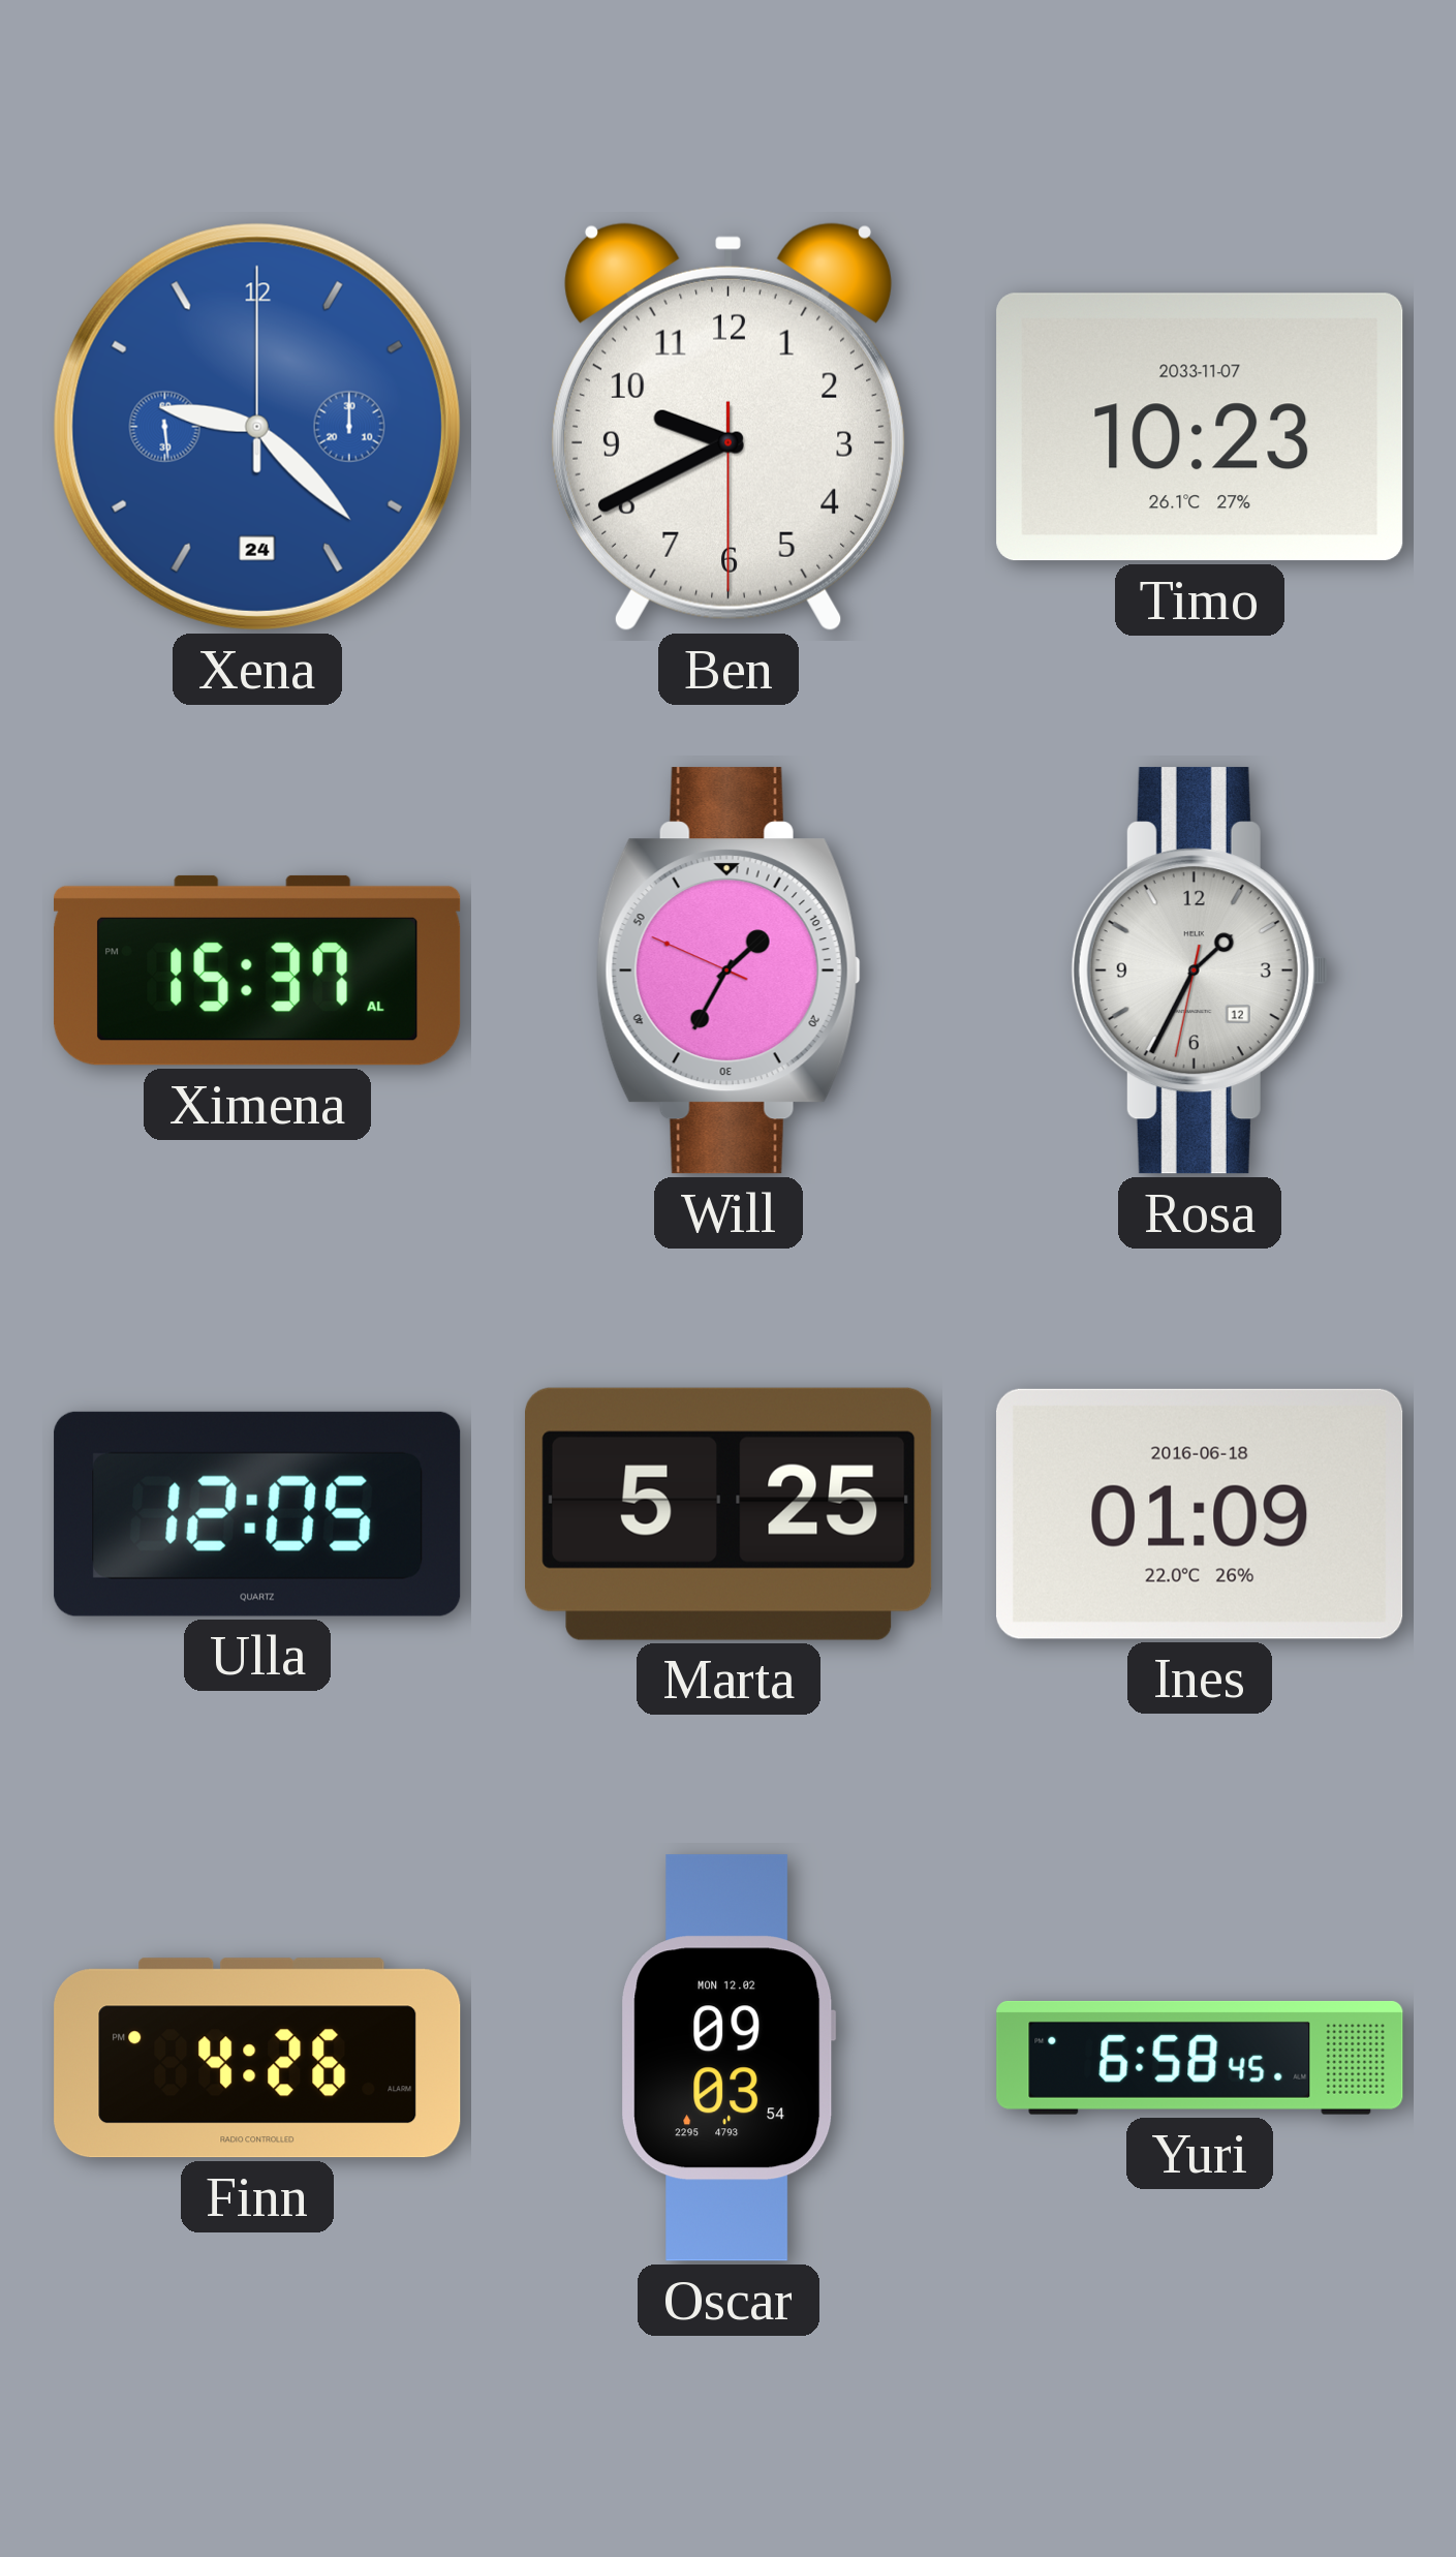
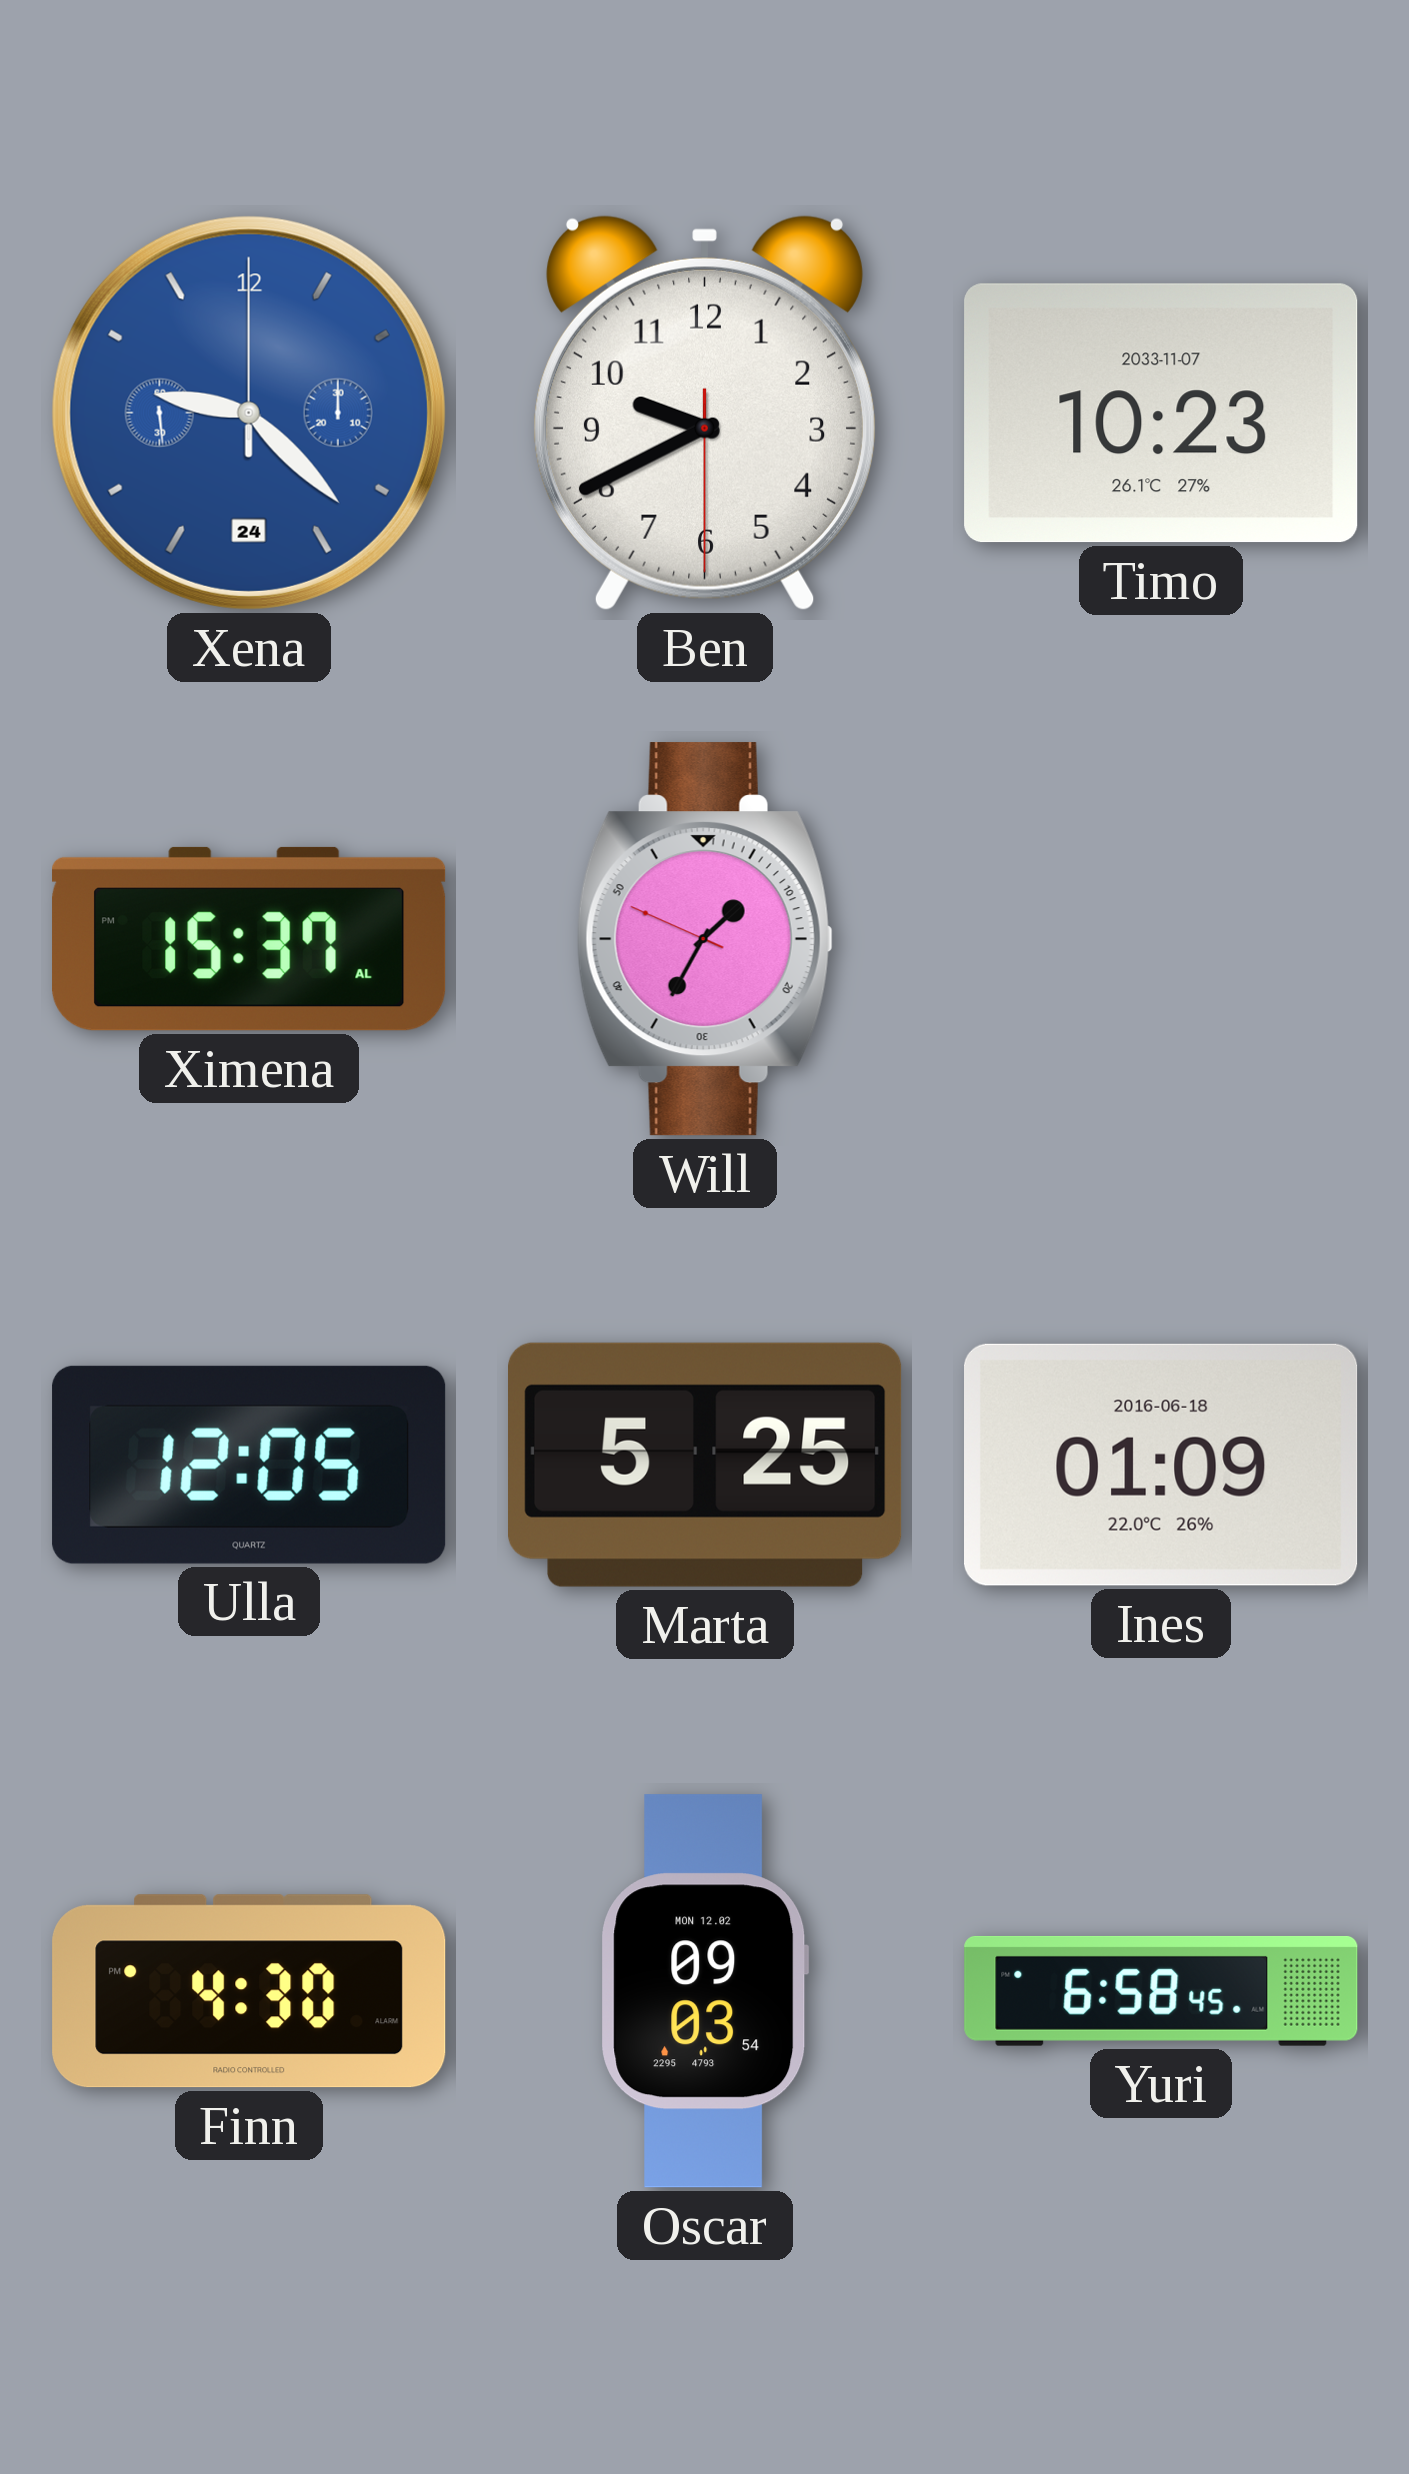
Rosa: 1:34 -> none
Finn: 4:26 -> 4:30
